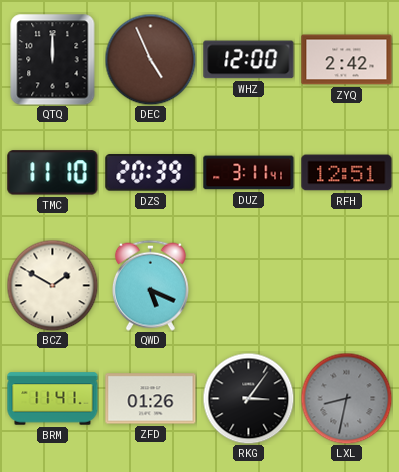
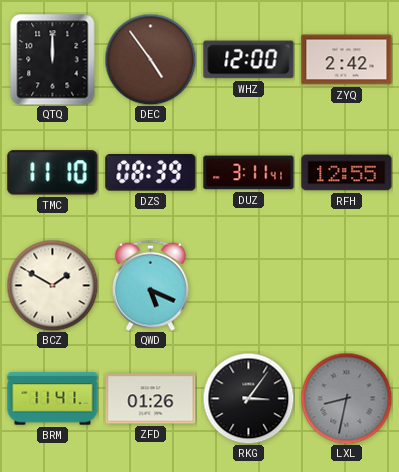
DEC: 4:56 -> 4:54
DZS: 20:39 -> 08:39
RFH: 12:51 -> 12:55
